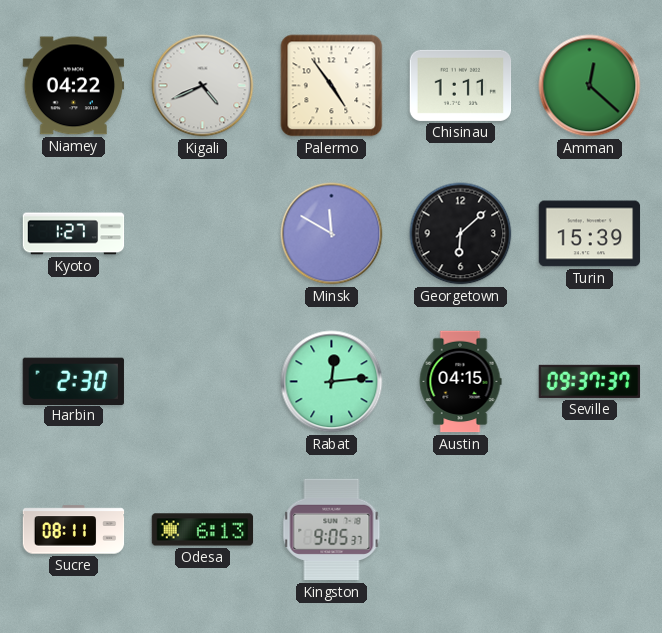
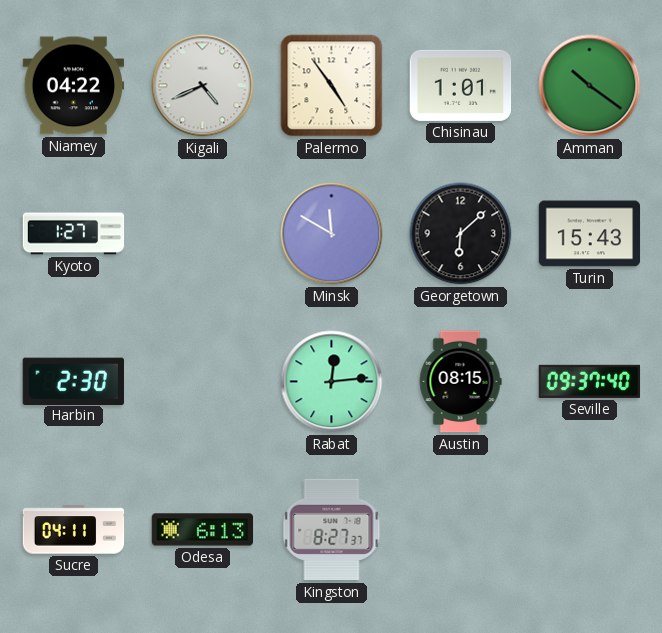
Chisinau: 1:11 -> 1:01
Amman: 12:22 -> 10:21
Turin: 15:39 -> 15:43
Austin: 04:15 -> 08:15
Seville: 09:37:37 -> 09:37:40
Sucre: 08:11 -> 04:11
Kingston: 9:05 -> 8:27
